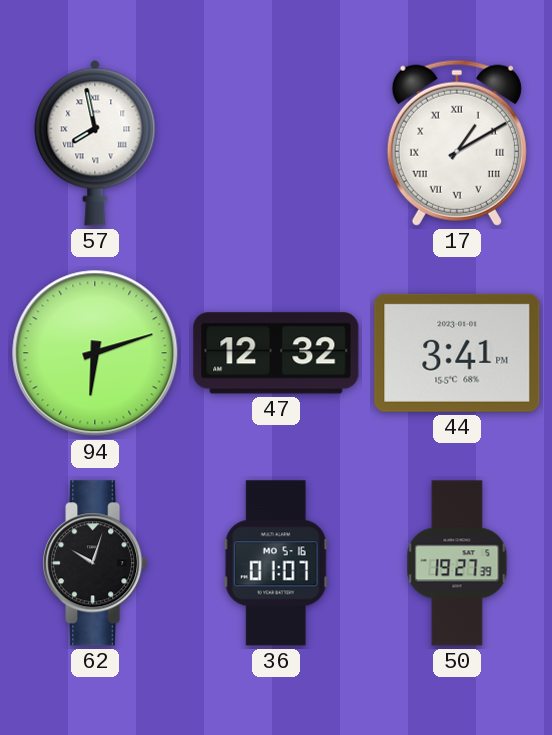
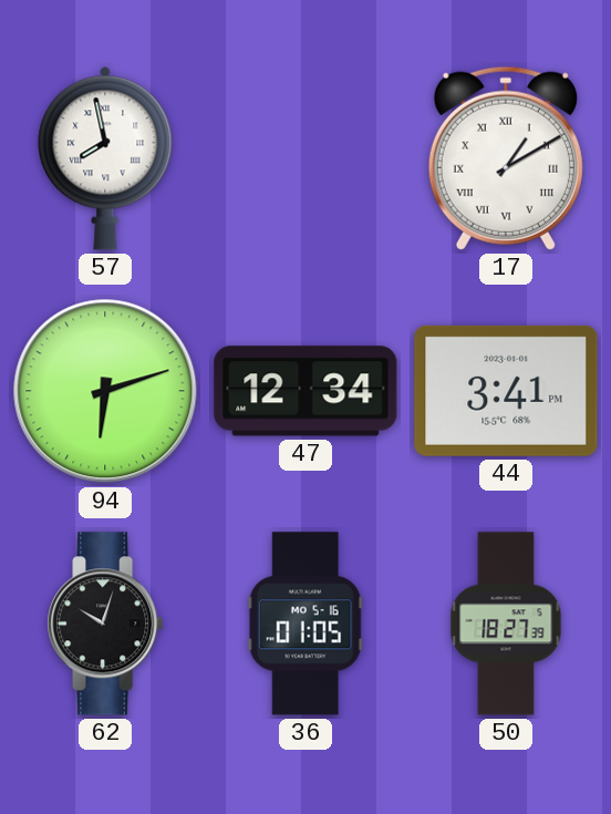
47: 12:32 -> 12:34
36: 01:07 -> 01:05
50: 19:27 -> 18:27
